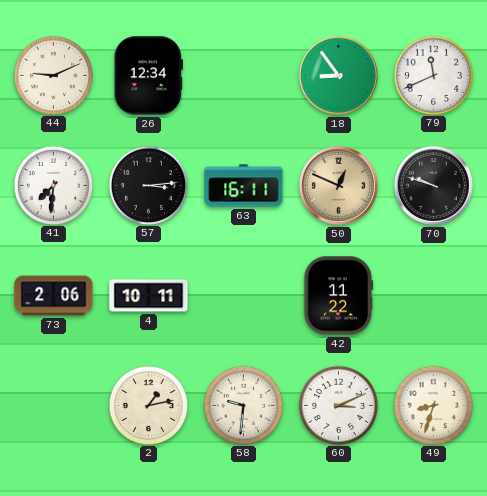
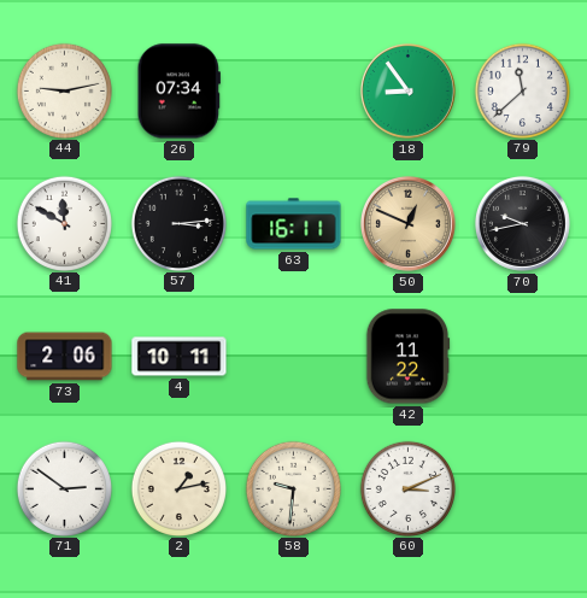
44: 9:11 -> 9:13
26: 12:34 -> 07:34
79: 11:41 -> 11:38
41: 7:31 -> 11:50
70: 9:48 -> 9:43
71: none -> 2:51
49: 8:33 -> none
